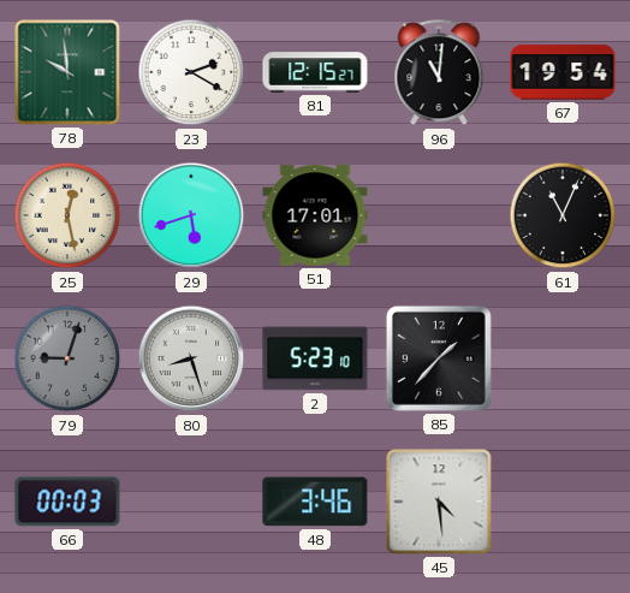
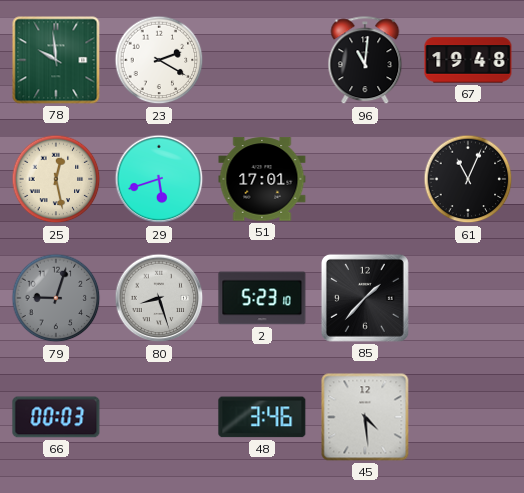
81: 12:15 -> none
67: 19:54 -> 19:48
